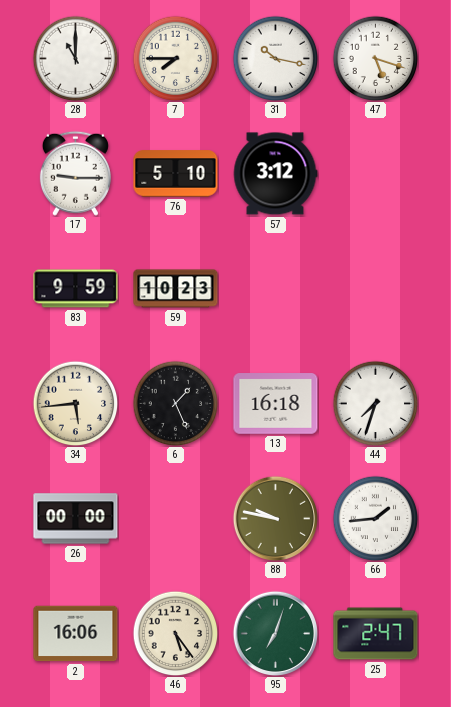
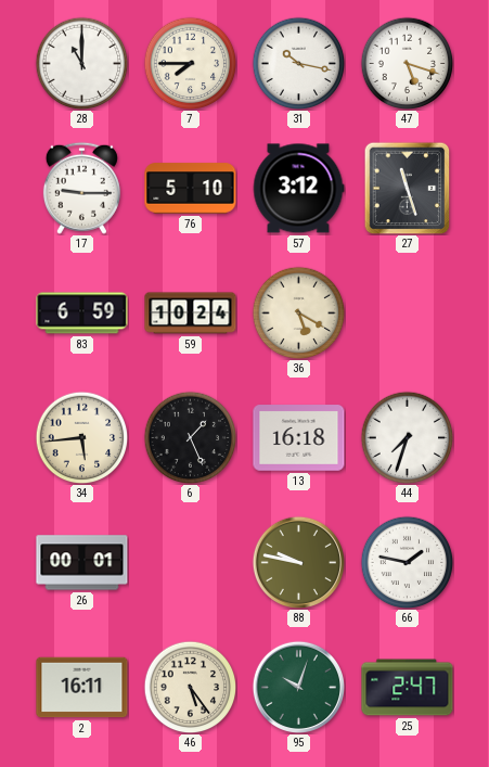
27: none -> 11:27
83: 9:59 -> 6:59
59: 10:23 -> 10:24
36: none -> 5:20
26: 00:00 -> 00:01
66: 1:44 -> 1:47
2: 16:06 -> 16:11
95: 7:03 -> 10:03
